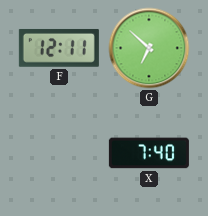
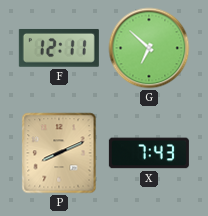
P: none -> 8:11
X: 7:40 -> 7:43
